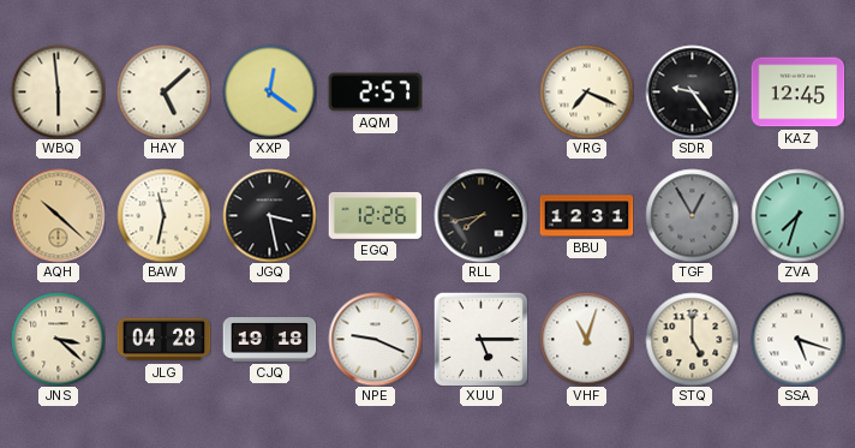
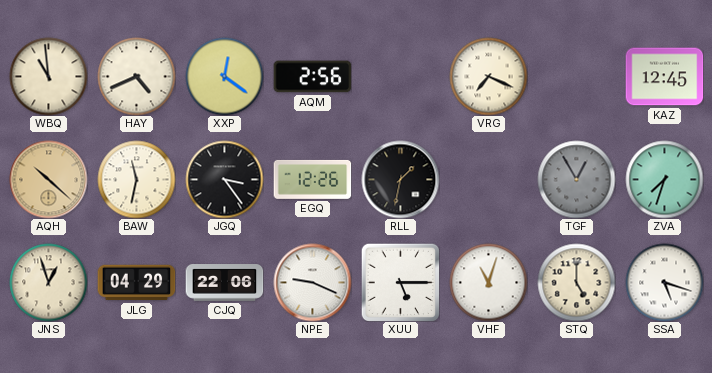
WBQ: 5:59 -> 10:59
HAY: 5:08 -> 4:41
AQM: 2:57 -> 2:56
SDR: 9:24 -> none
JGQ: 3:28 -> 3:24
RLL: 7:43 -> 1:32
BBU: 12:31 -> none
JNS: 3:22 -> 12:57
JLG: 04:28 -> 04:29
CJQ: 19:18 -> 22:06
